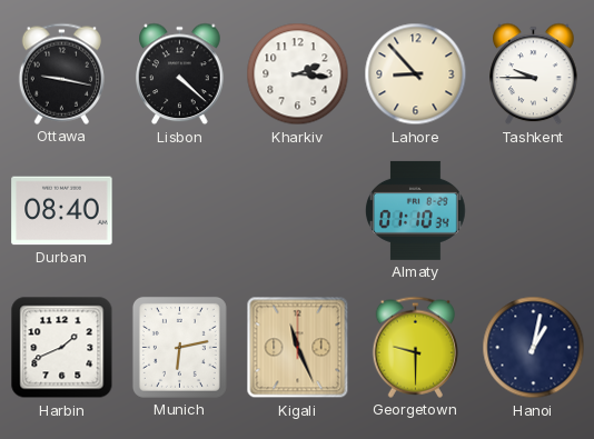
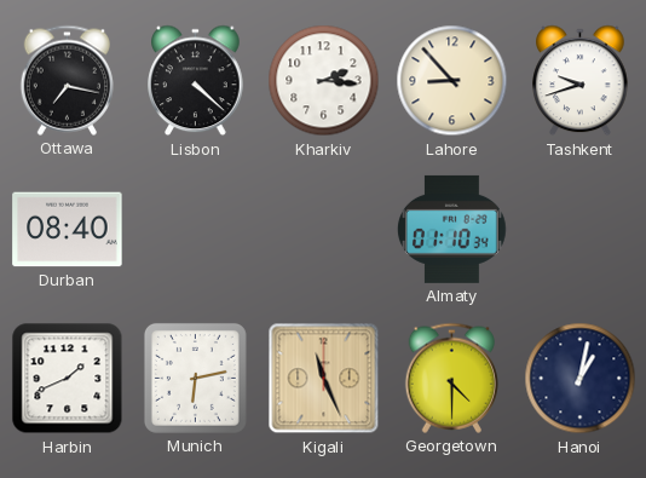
Ottawa: 9:17 -> 7:17
Tashkent: 9:45 -> 9:42
Georgetown: 9:30 -> 4:30
